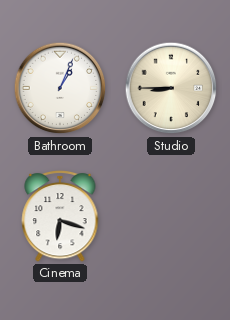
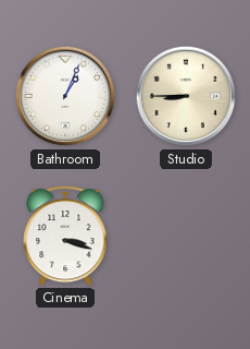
Cinema: 6:18 -> 3:18
